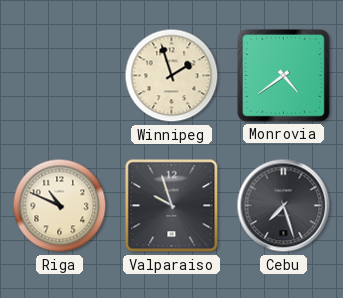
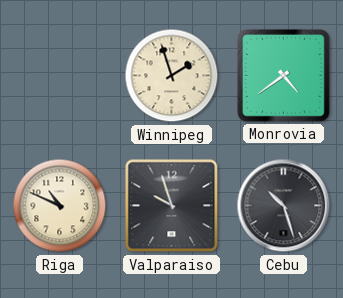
Cebu: 7:27 -> 10:27
